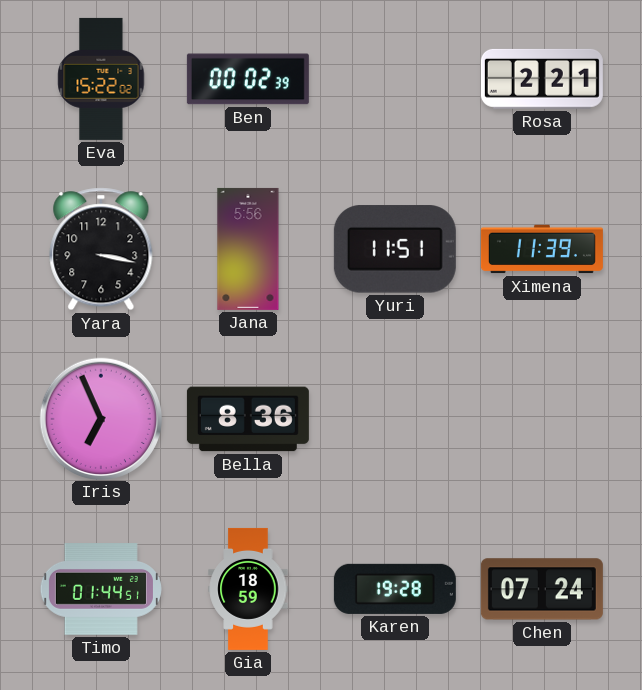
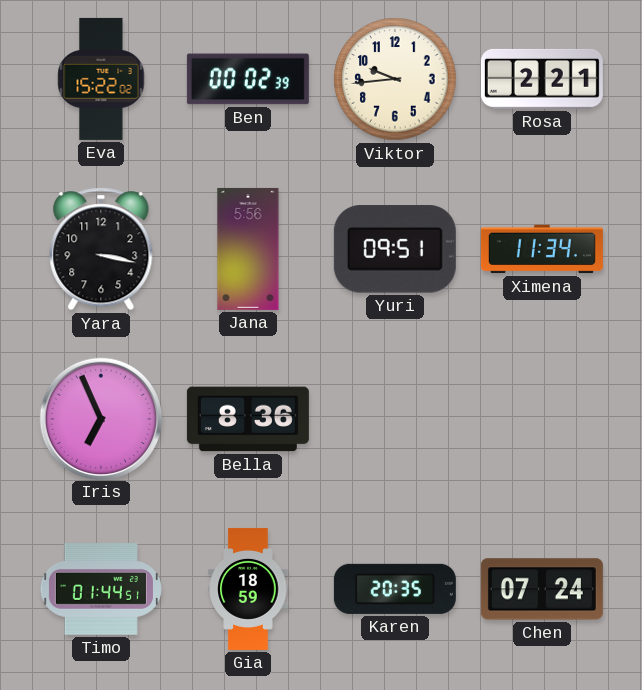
Viktor: none -> 9:44
Yuri: 11:51 -> 09:51
Ximena: 11:39 -> 11:34
Karen: 19:28 -> 20:35
